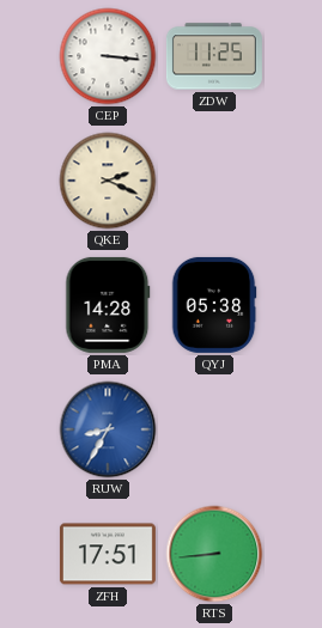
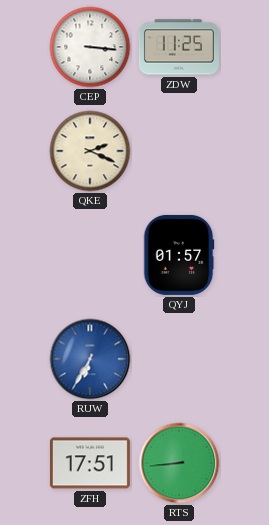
PMA: 14:28 -> none
QYJ: 05:38 -> 01:57
RUW: 8:35 -> 6:35
